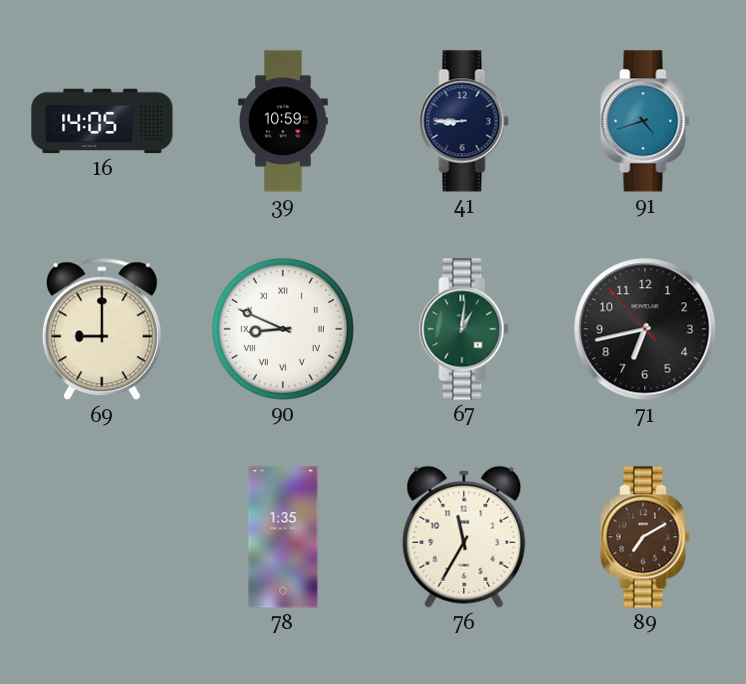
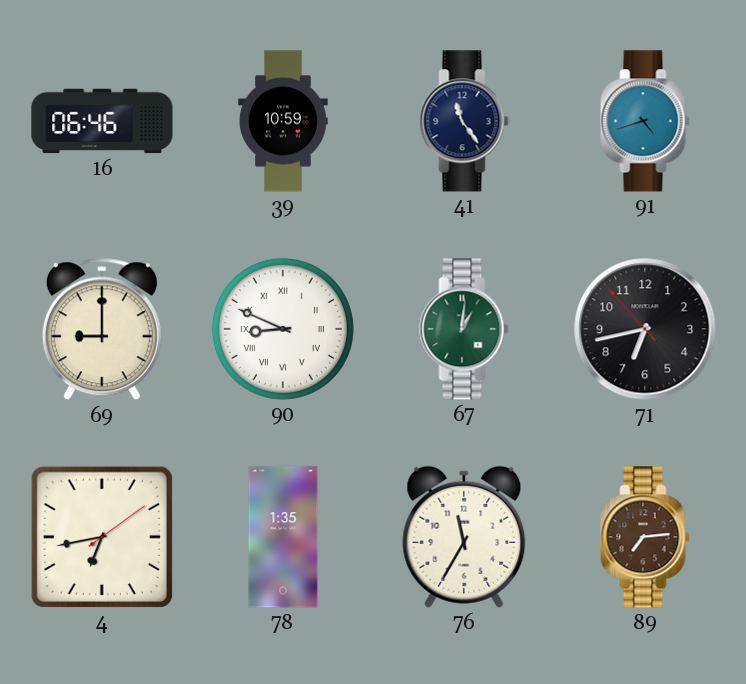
16: 14:05 -> 06:46
41: 8:45 -> 11:24
4: none -> 6:43
89: 7:10 -> 7:14
